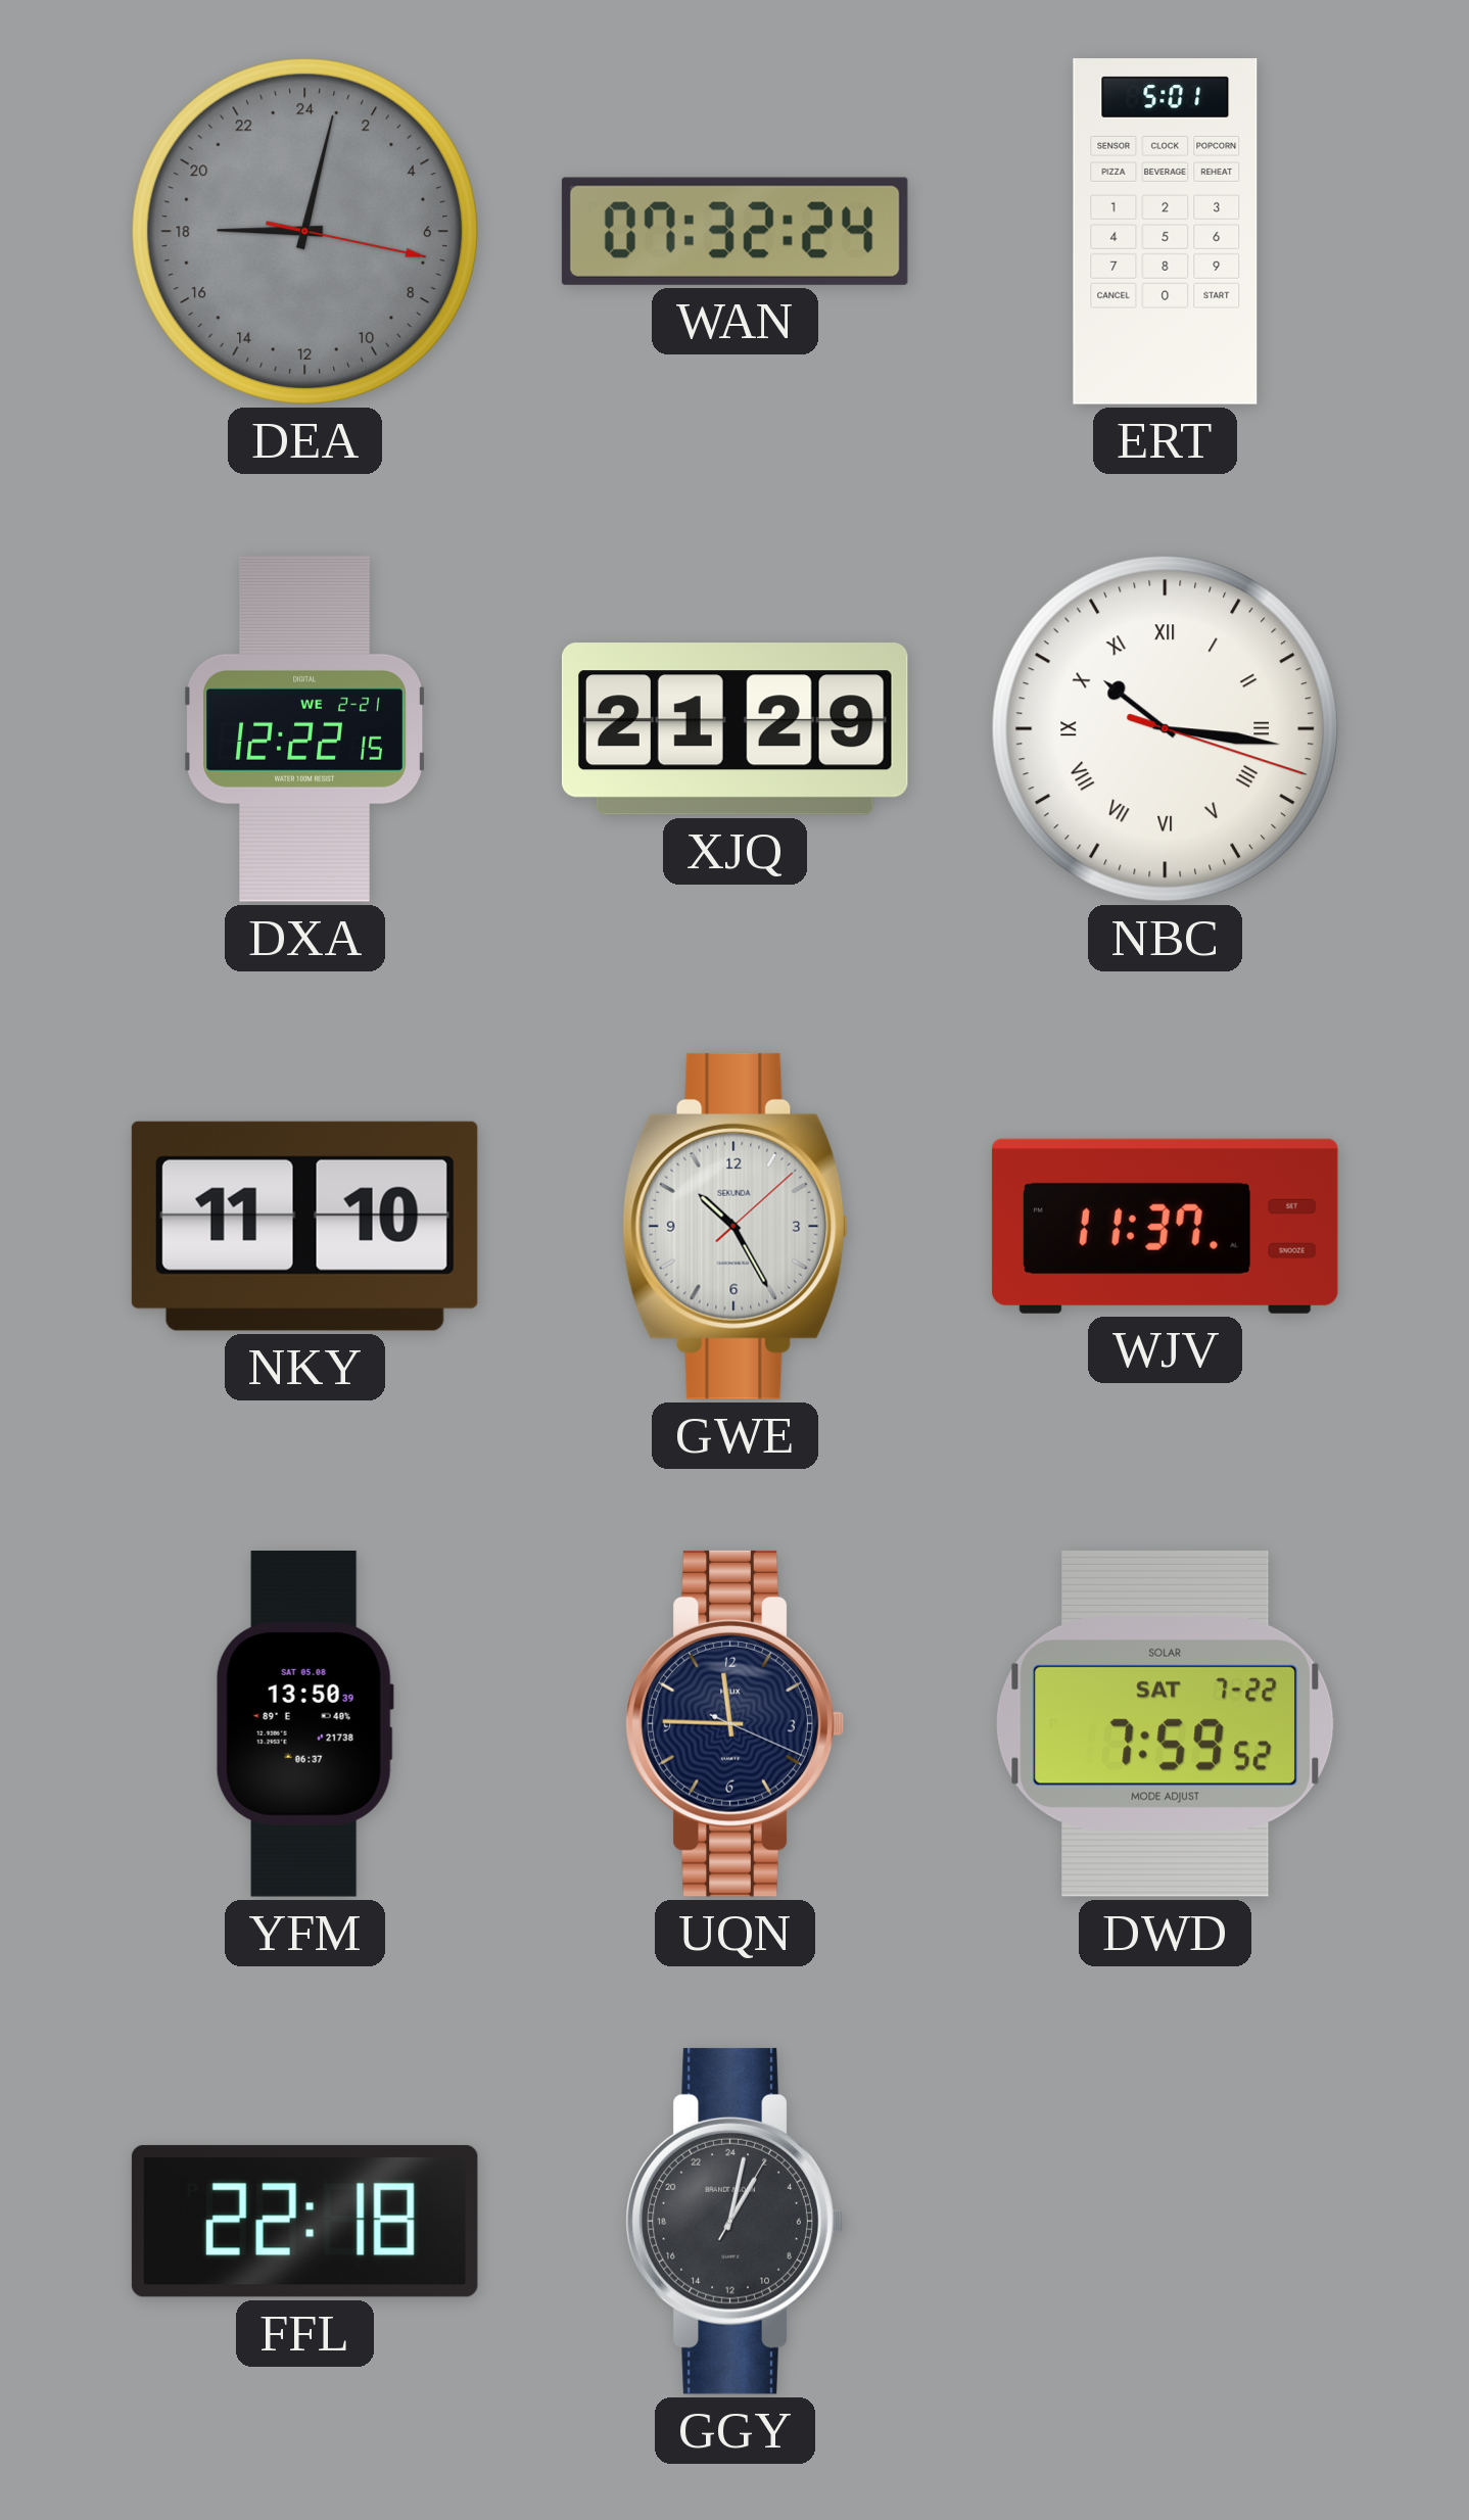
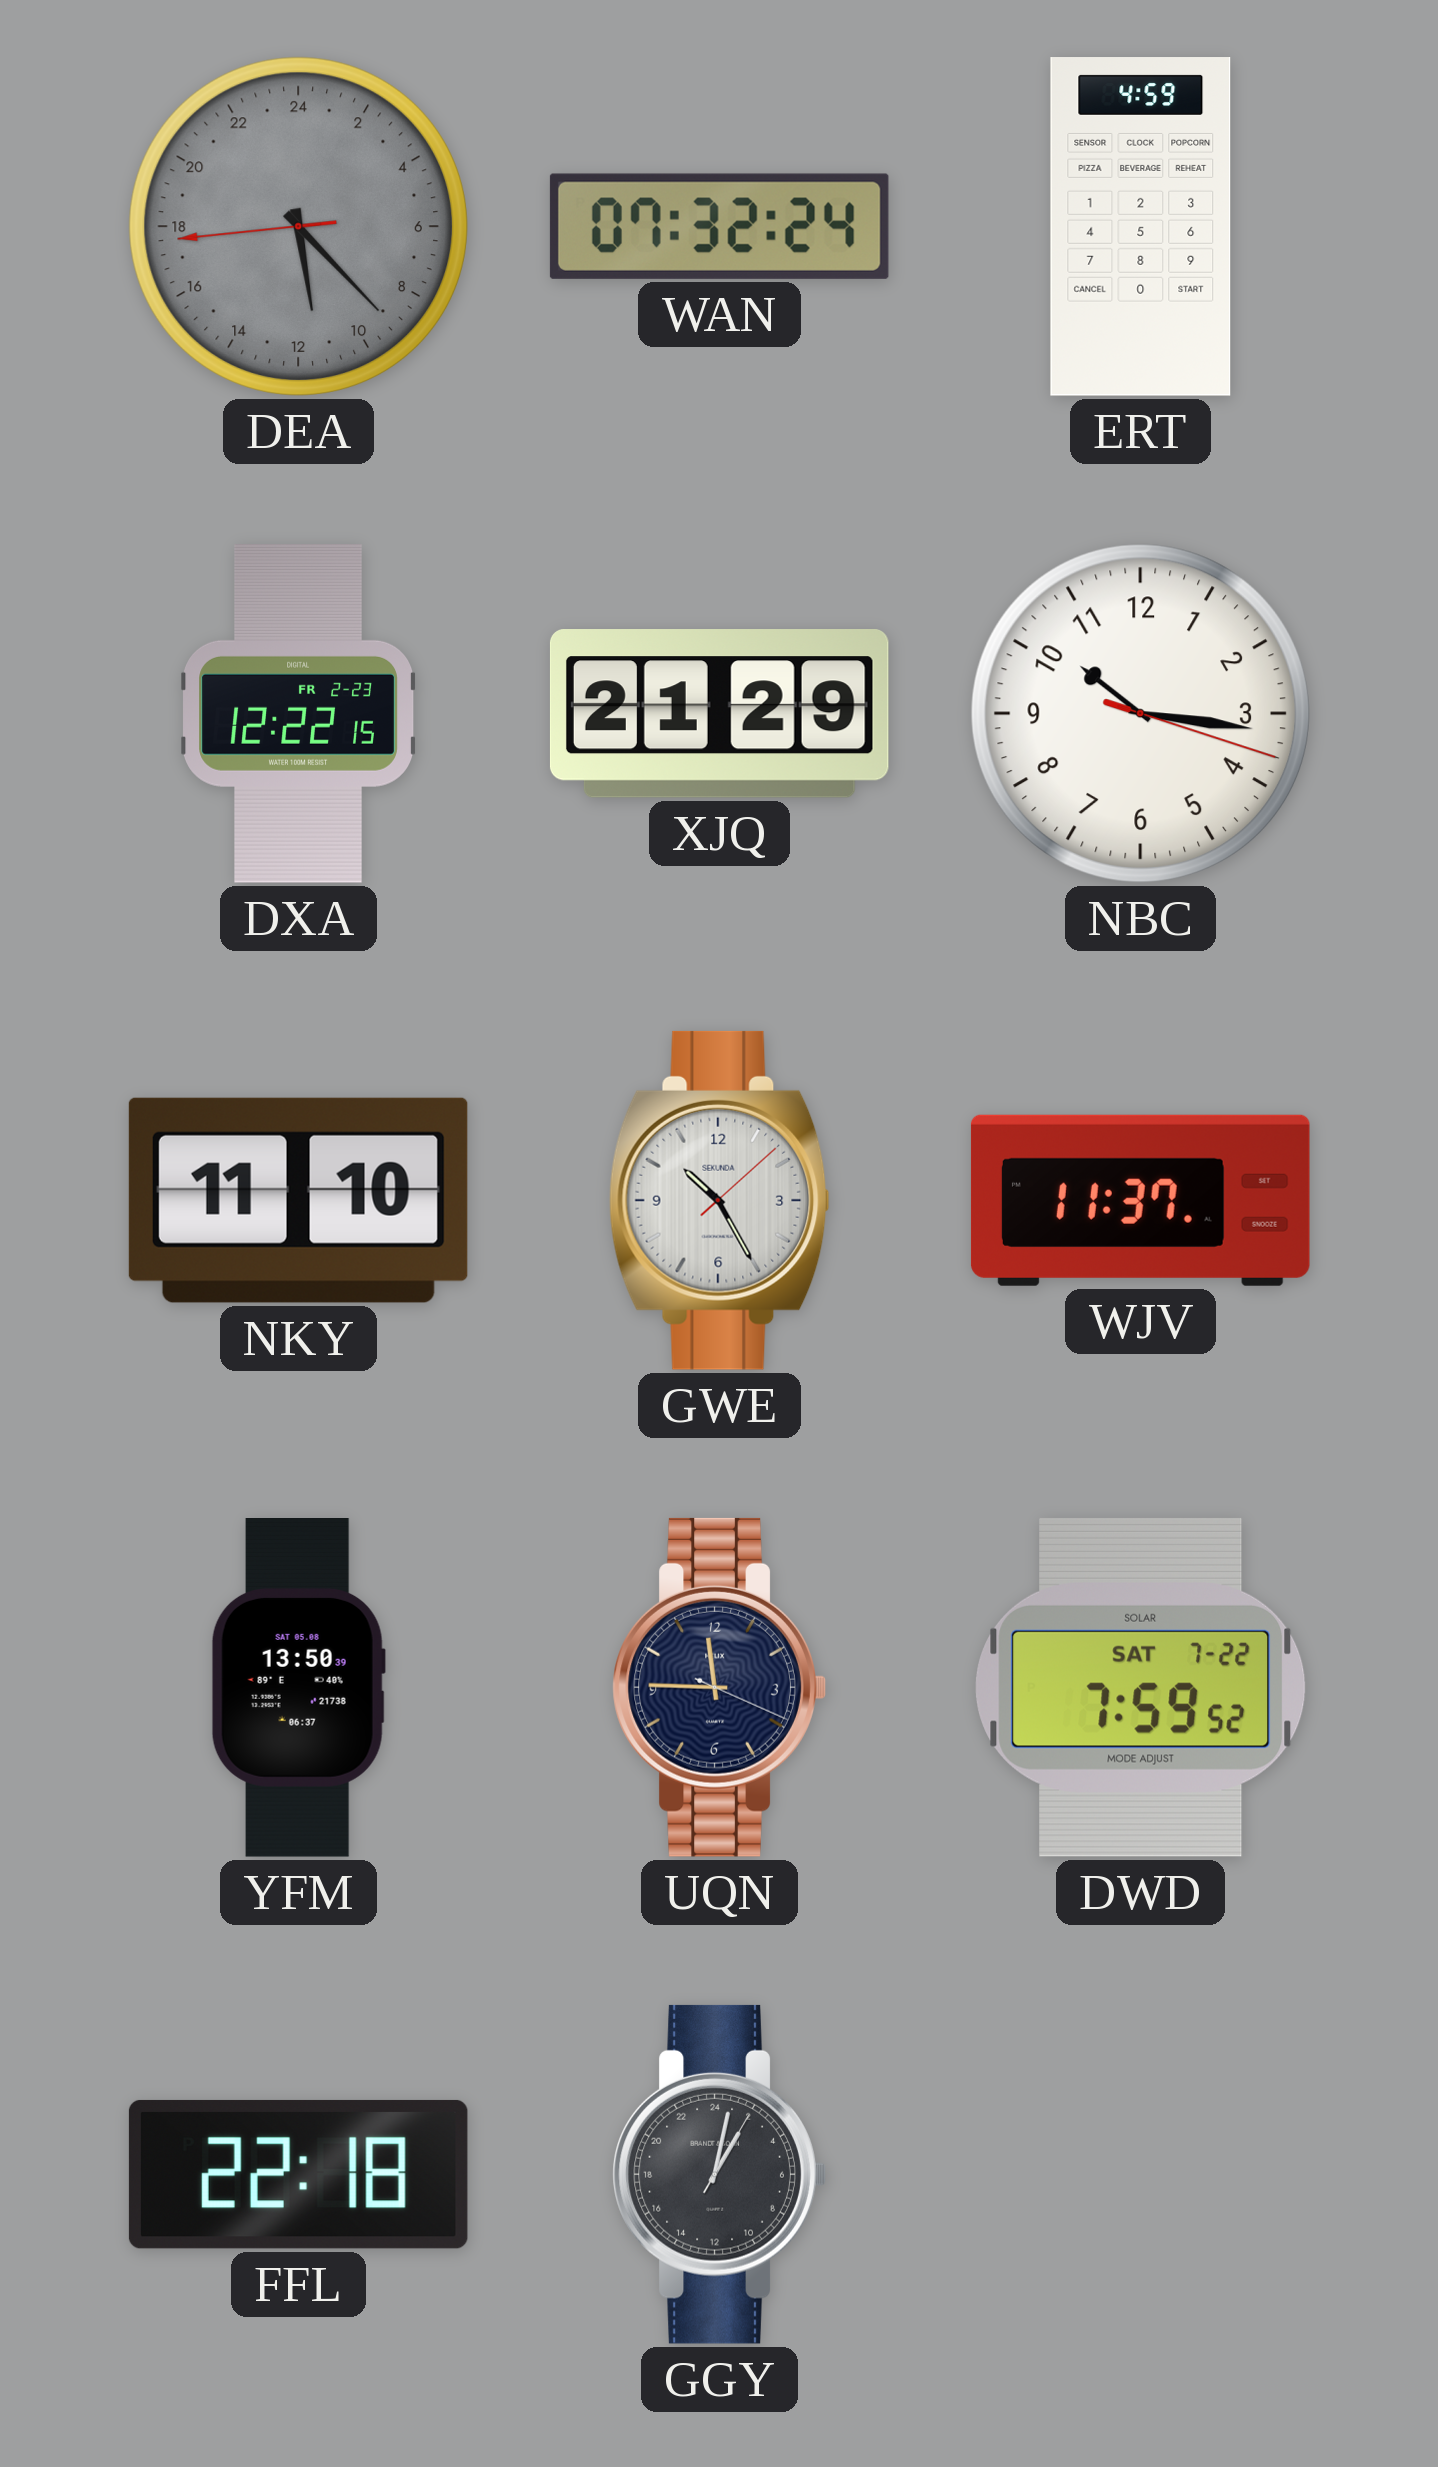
DEA: 18:02 -> 11:22
ERT: 5:01 -> 4:59
DXA date: WE 2-21 -> FR 2-23
NBC numerals: Roman -> Arabic
